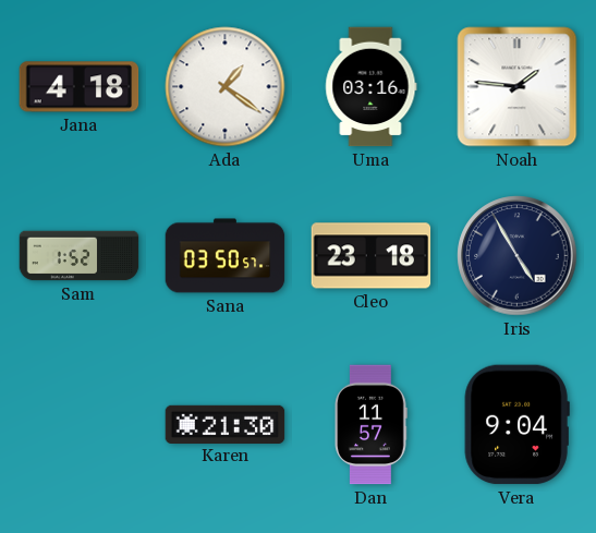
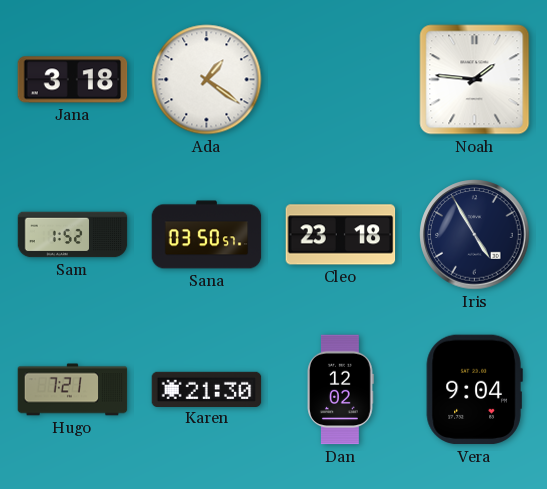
Jana: 4:18 -> 3:18
Uma: 03:16 -> none
Hugo: none -> 7:21
Dan: 11:57 -> 12:02
